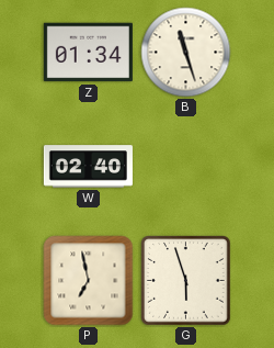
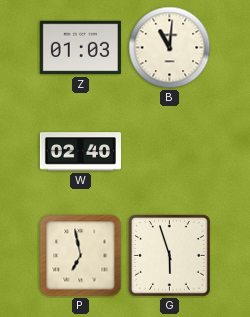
Z: 01:34 -> 01:03
B: 11:27 -> 11:01
